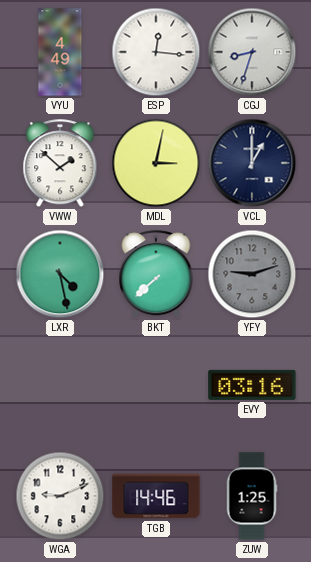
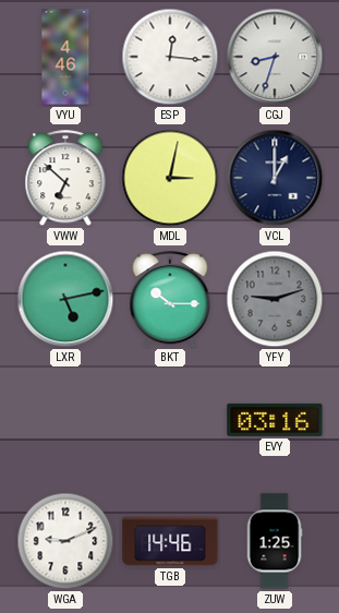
VYU: 4:49 -> 4:46
VWW: 1:52 -> 6:52
LXR: 4:28 -> 5:13
BKT: 7:38 -> 10:15
